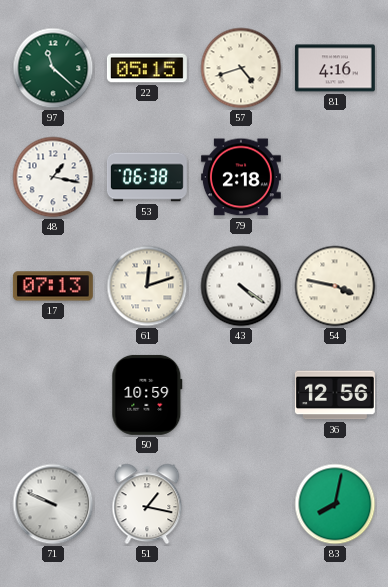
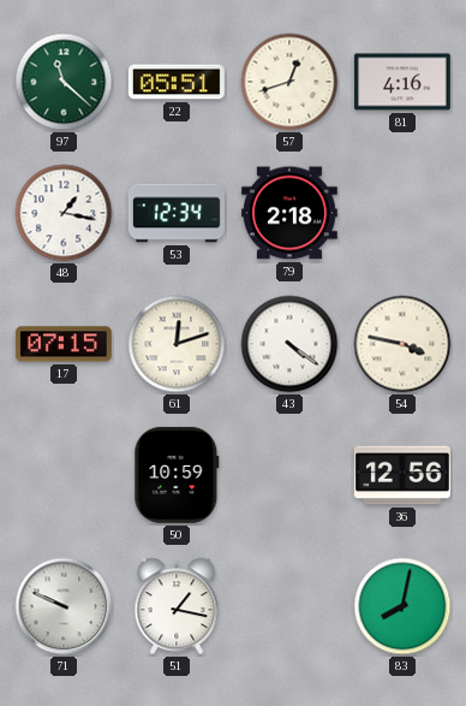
22: 05:15 -> 05:51
57: 4:42 -> 12:42
53: 06:38 -> 12:34
17: 07:13 -> 07:15
